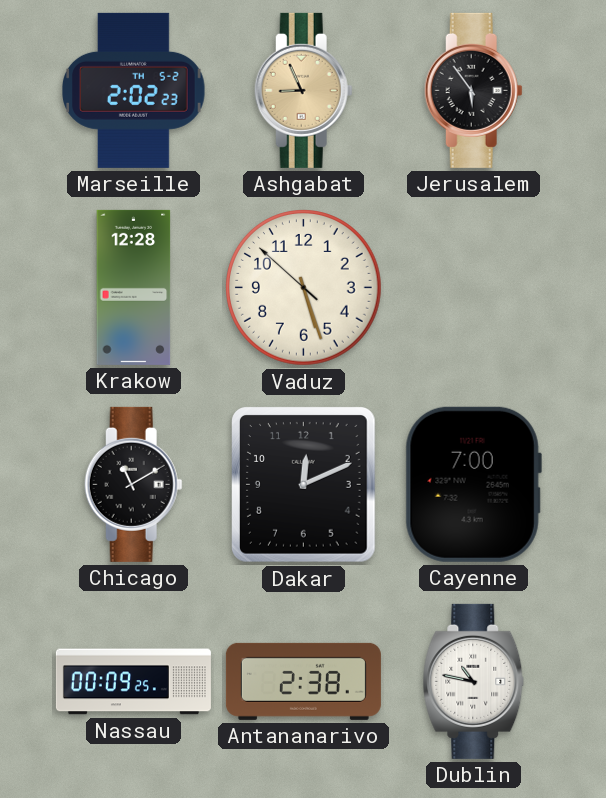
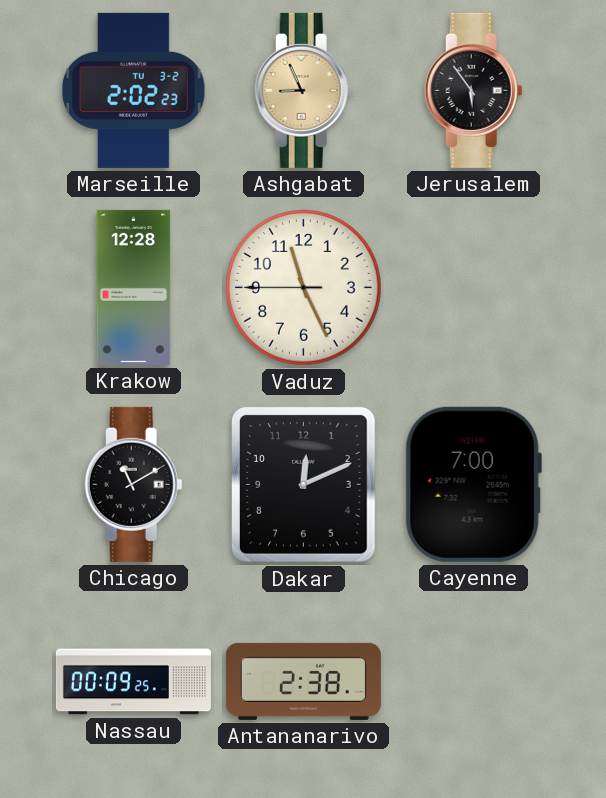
Marseille date: TH 5-2 -> TU 3-2
Vaduz: 5:26 -> 11:25
Dublin: 10:47 -> none
